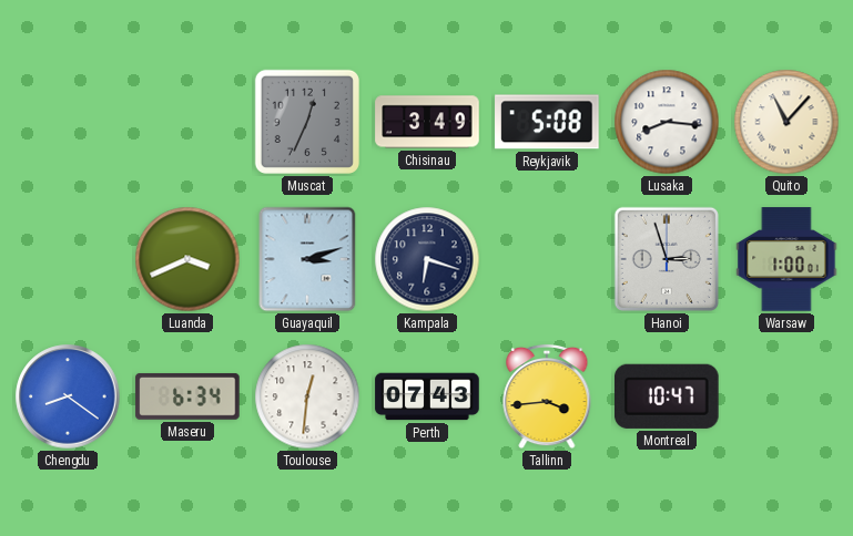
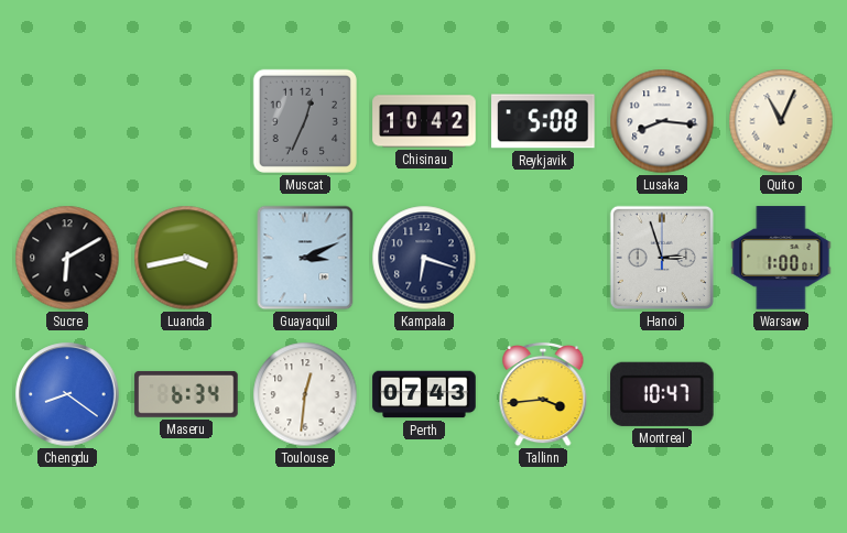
Chisinau: 3:49 -> 10:42
Quito: 11:07 -> 11:04
Sucre: none -> 6:10
Luanda: 3:41 -> 3:43
Guayaquil: 3:12 -> 3:11
